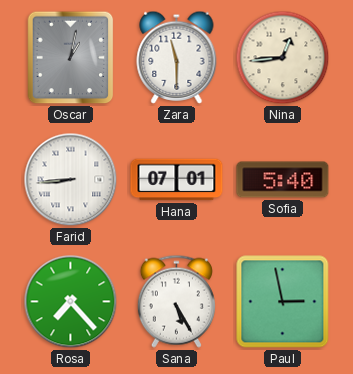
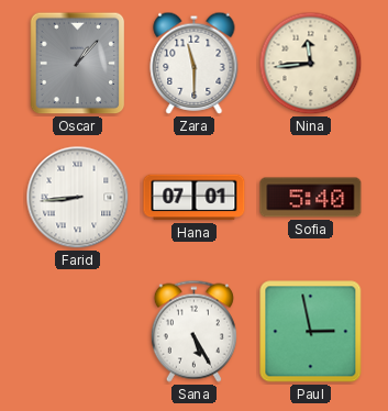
Oscar: 1:02 -> 1:07
Nina: 12:44 -> 11:44
Rosa: 7:23 -> none
